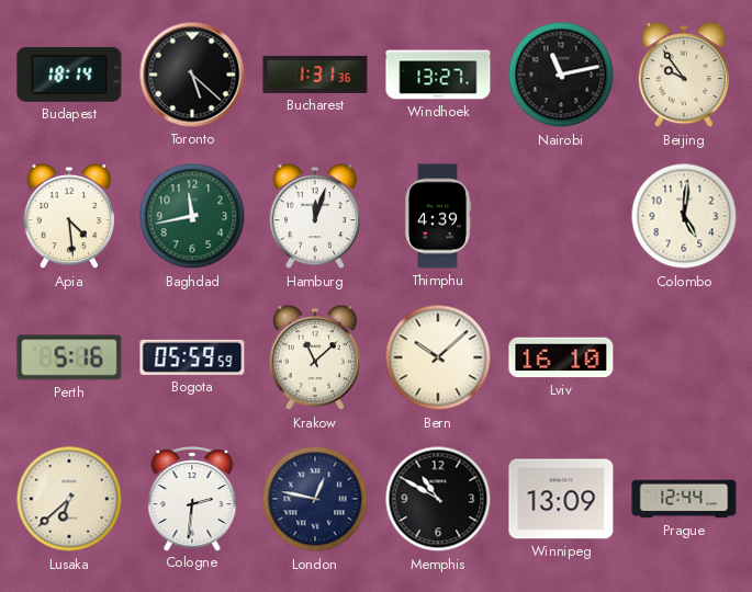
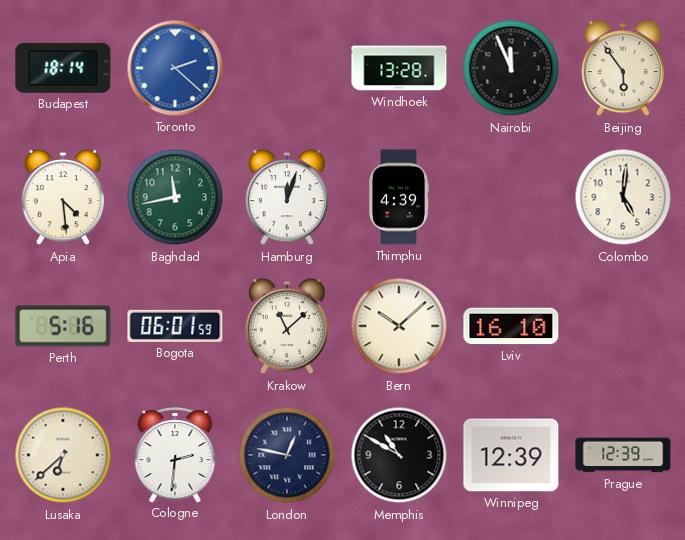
Toronto: 5:22 -> 2:22
Toronto dial: black -> blue
Bucharest: 1:31 -> none
Windhoek: 13:27 -> 13:28
Nairobi: 11:13 -> 11:56
Beijing: 9:54 -> 5:54
Bogota: 05:59 -> 06:01
Winnipeg: 13:09 -> 12:39
Prague: 12:44 -> 12:39
